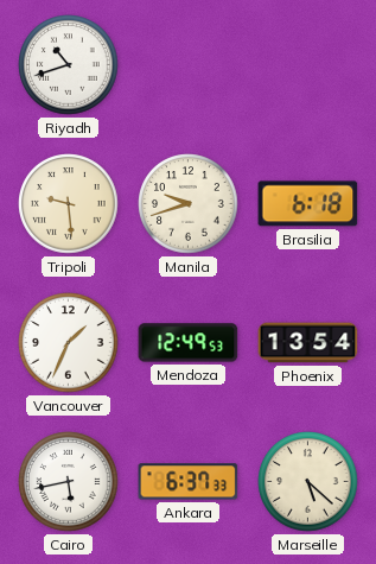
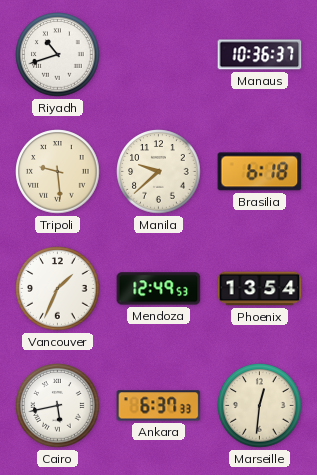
Manaus: none -> 10:36
Manila: 9:42 -> 9:38
Marseille: 5:22 -> 12:31
